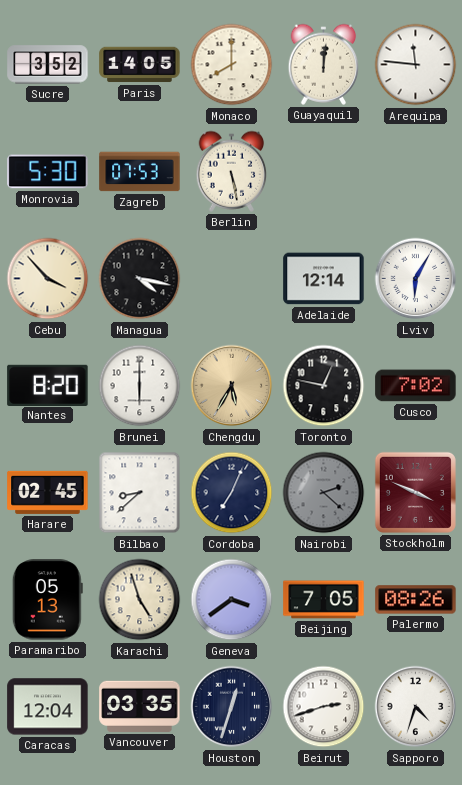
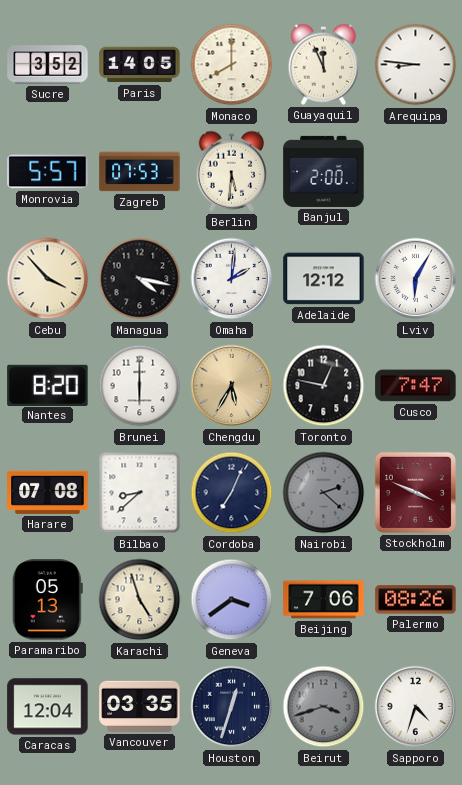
Guayaquil: 12:01 -> 11:56
Arequipa: 11:46 -> 8:46
Monrovia: 5:30 -> 5:57
Berlin: 5:28 -> 5:31
Banjul: none -> 2:00
Omaha: none -> 2:01
Adelaide: 12:14 -> 12:12
Cusco: 7:02 -> 7:47
Harare: 02:45 -> 07:08
Beijing: 7:05 -> 7:06
Beirut: 2:42 -> 3:42
Beirut dial: white -> grey
